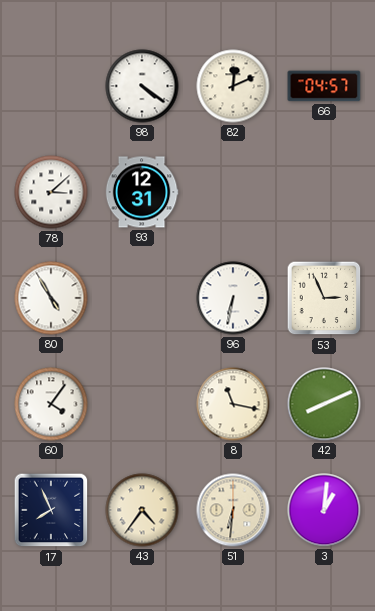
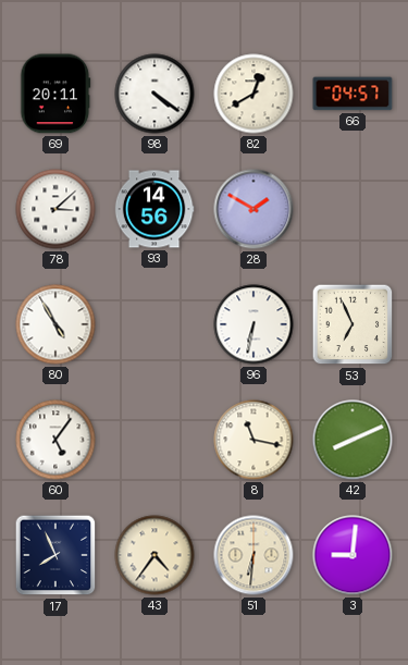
69: none -> 20:11
82: 12:11 -> 12:40
93: 12:31 -> 14:56
28: none -> 1:50
53: 2:56 -> 6:56
60: 4:06 -> 5:06
3: 1:01 -> 9:01
